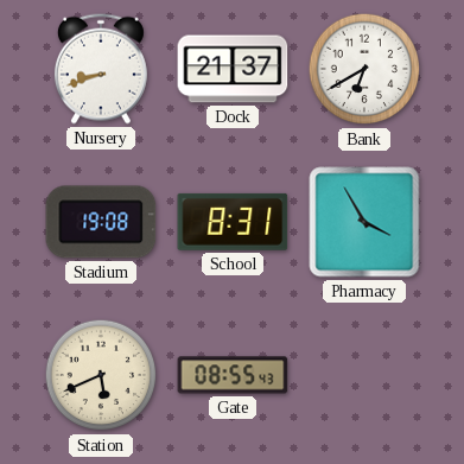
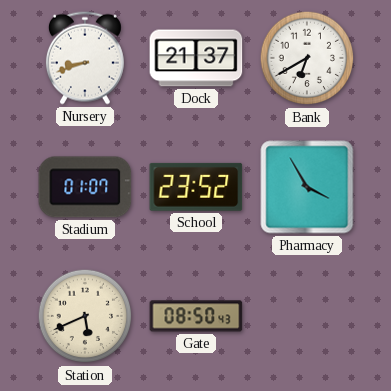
Stadium: 19:08 -> 01:07
School: 8:31 -> 23:52
Gate: 08:55 -> 08:50
